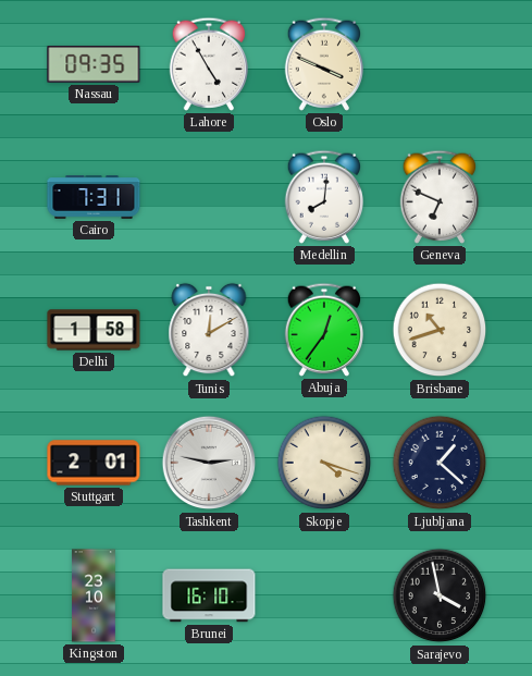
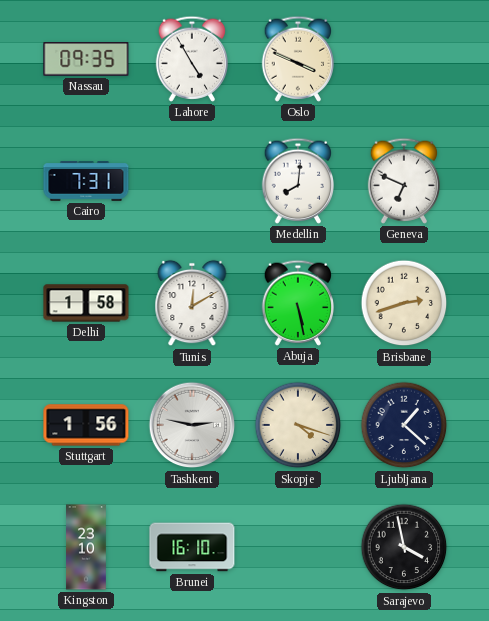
Abuja: 12:36 -> 5:28
Brisbane: 10:42 -> 2:42
Stuttgart: 2:01 -> 1:56
